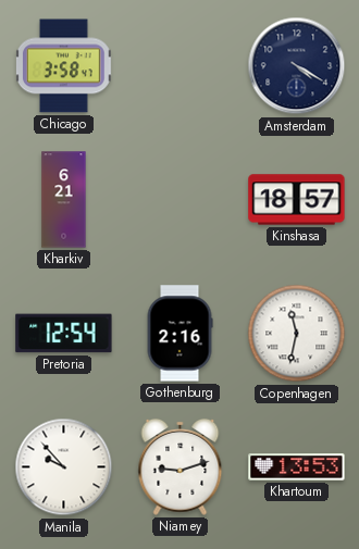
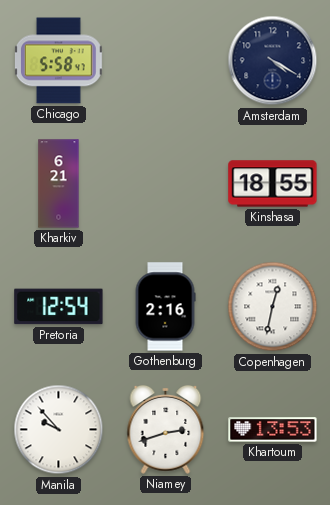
Chicago: 3:58 -> 5:58
Kinshasa: 18:57 -> 18:55
Copenhagen: 11:32 -> 12:32
Niamey: 9:12 -> 2:42
